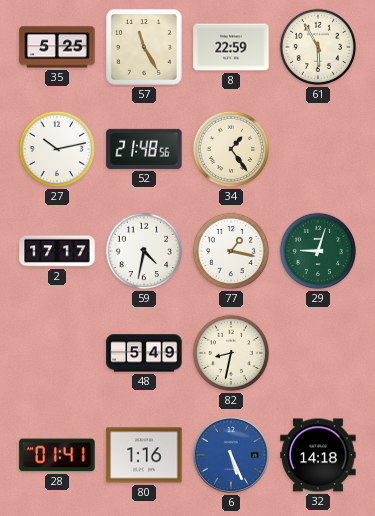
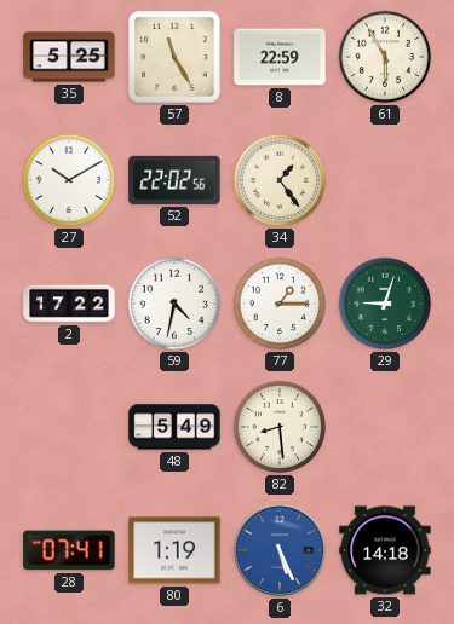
27: 10:13 -> 10:10
52: 21:48 -> 22:02
2: 17:17 -> 17:22
77: 1:17 -> 1:15
82: 8:32 -> 8:29
28: 01:41 -> 07:41
80: 1:16 -> 1:19
